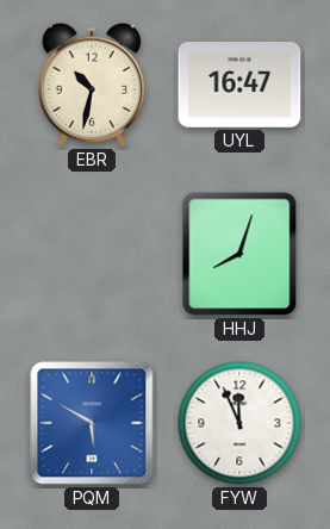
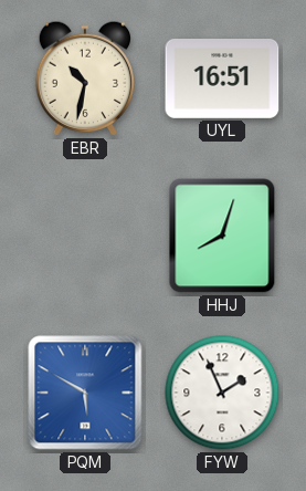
UYL: 16:47 -> 16:51
FYW: 11:56 -> 1:56
